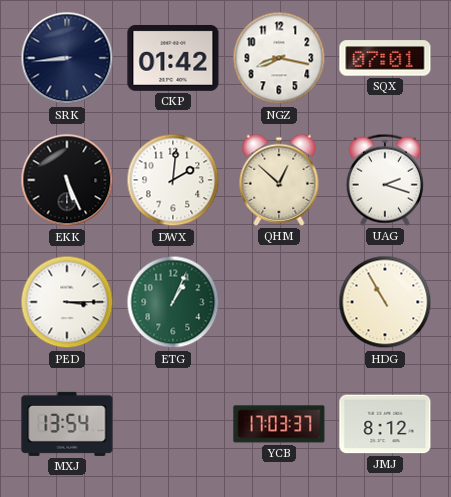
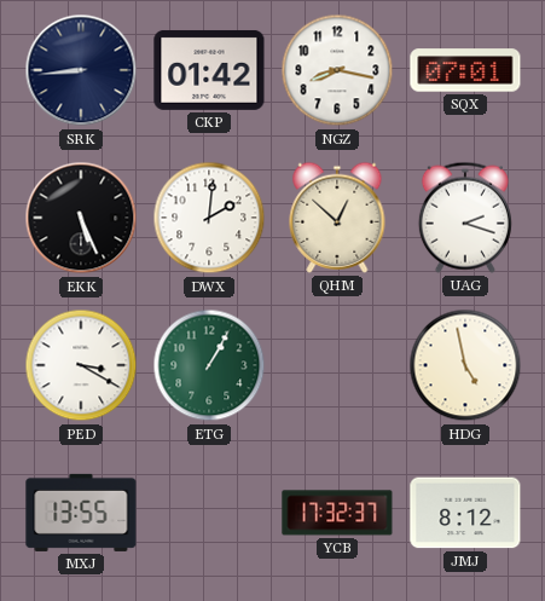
PED: 3:15 -> 3:20
ETG: 1:04 -> 1:05
HDG: 10:55 -> 4:58
MXJ: 13:54 -> 13:55
YCB: 17:03 -> 17:32
